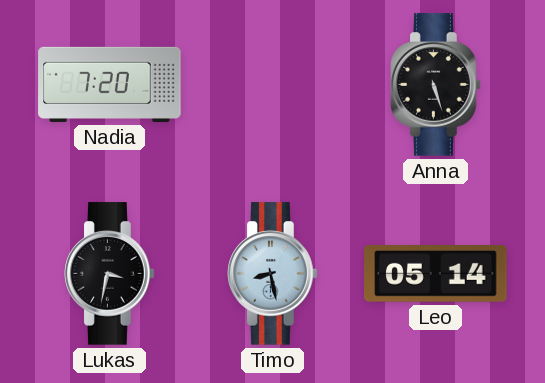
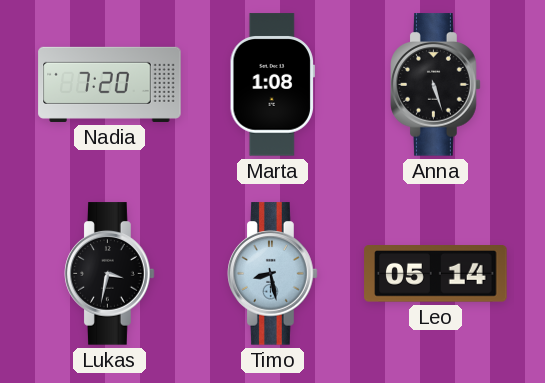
Marta: none -> 1:08
